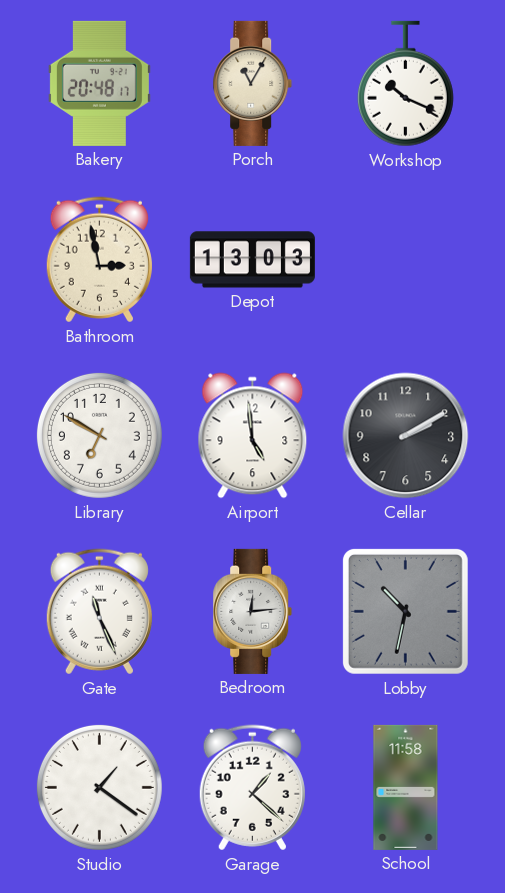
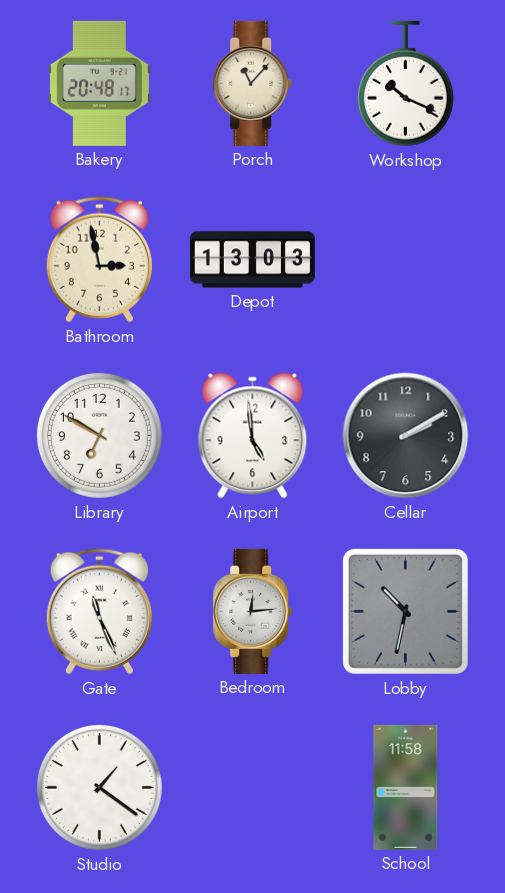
Porch: 11:05 -> 11:07
Garage: 1:22 -> none
